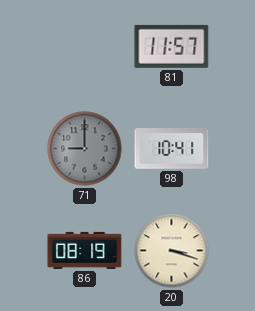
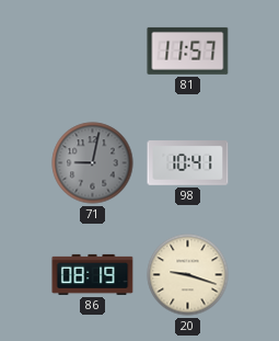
71: 9:00 -> 9:02
20: 3:18 -> 9:18
